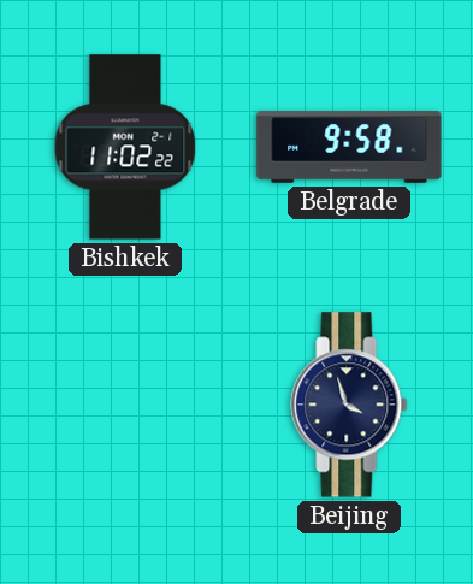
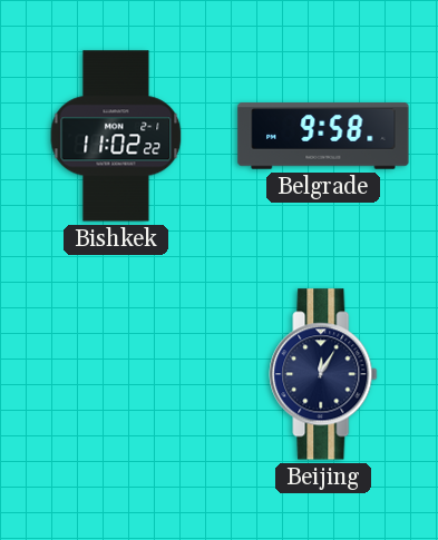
Beijing: 3:57 -> 12:05
